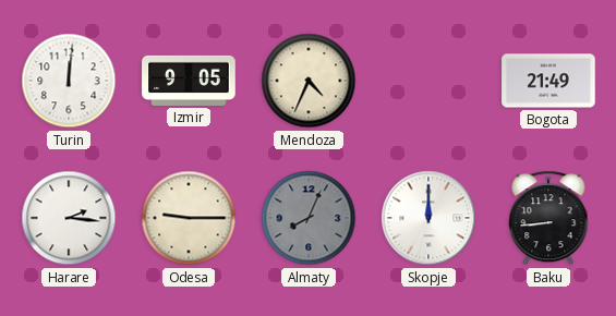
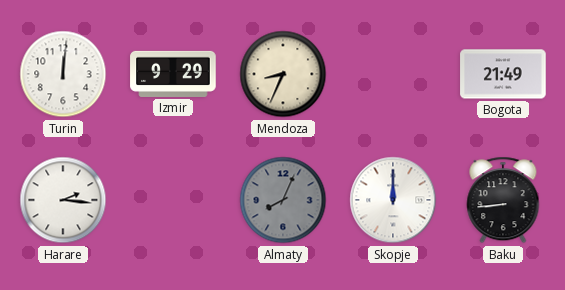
Izmir: 9:05 -> 9:29
Mendoza: 4:34 -> 8:34
Odesa: 9:15 -> none
